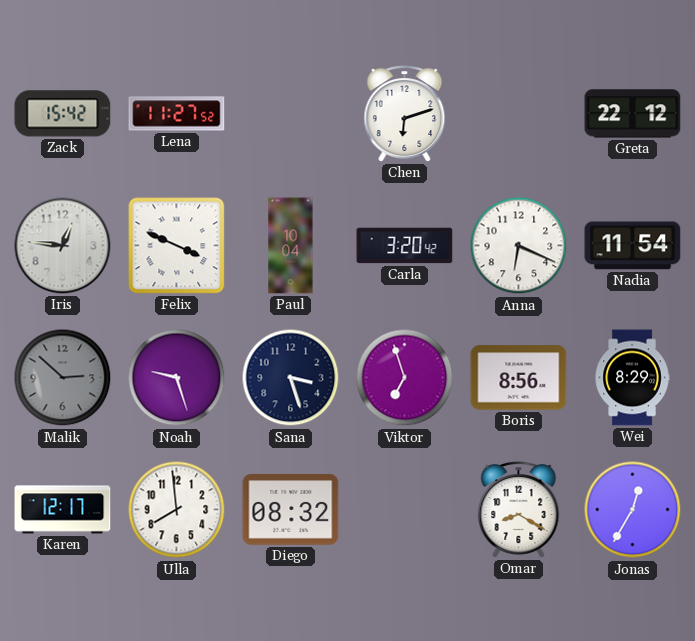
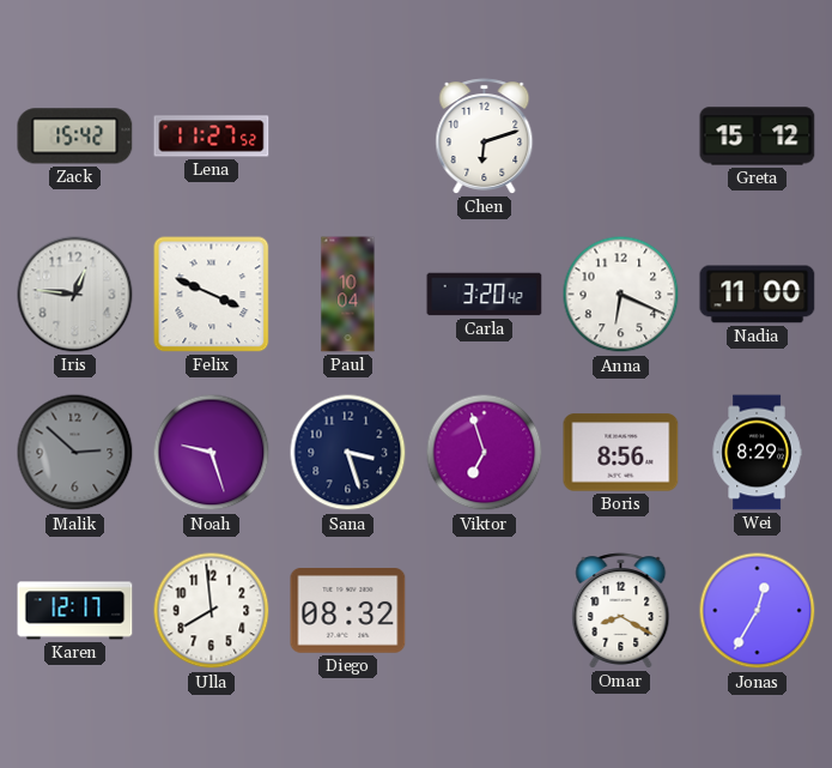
Greta: 22:12 -> 15:12
Nadia: 11:54 -> 11:00
